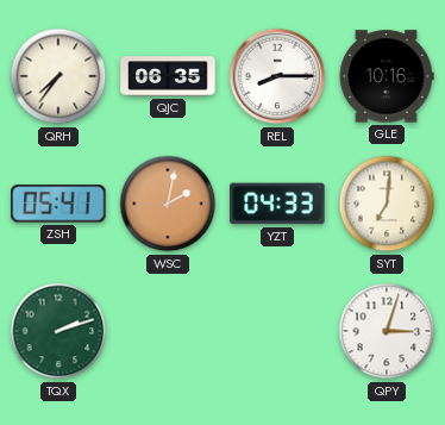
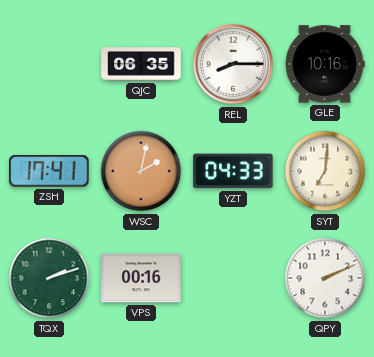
QRH: 7:36 -> none
ZSH: 05:41 -> 17:41
VPS: none -> 00:16
QPY: 3:03 -> 2:11
